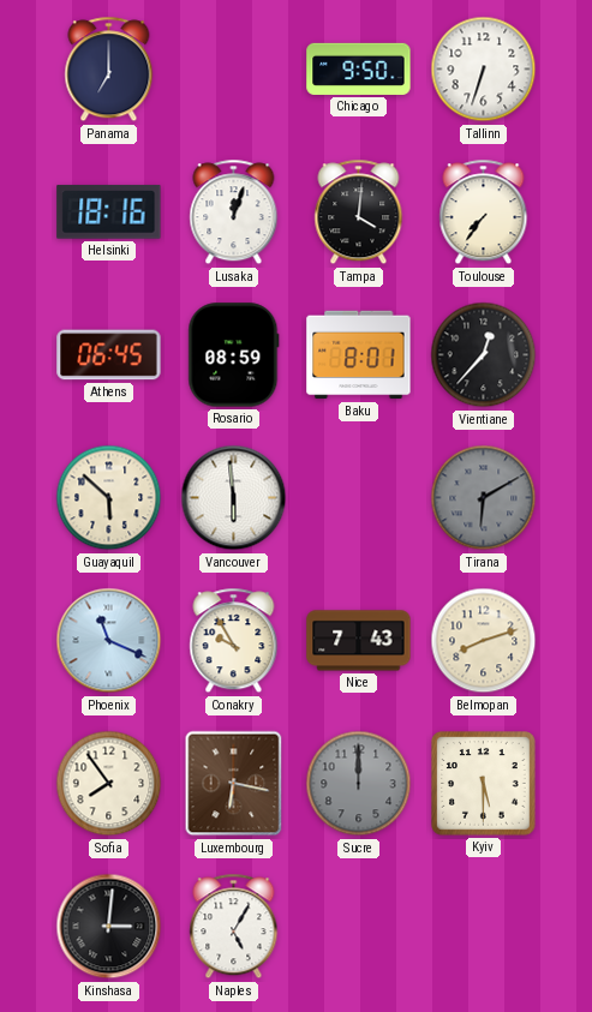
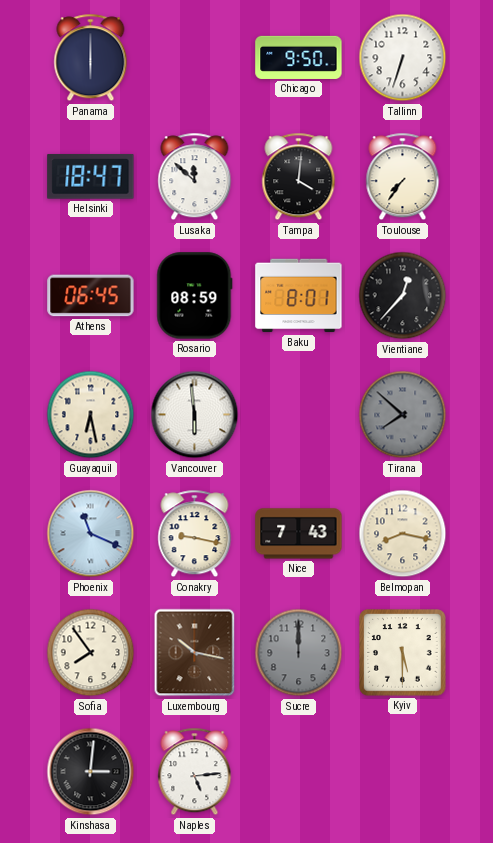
Panama: 7:00 -> 6:00
Helsinki: 18:16 -> 18:47
Lusaka: 12:03 -> 11:52
Guayaquil: 5:52 -> 6:28
Tirana: 6:10 -> 7:52
Conakry: 9:55 -> 9:17
Belmopan: 8:12 -> 8:17
Luxembourg: 6:17 -> 10:17
Naples: 5:05 -> 5:14
